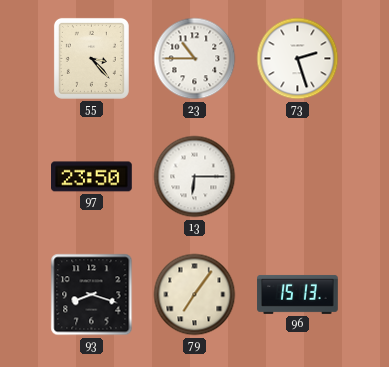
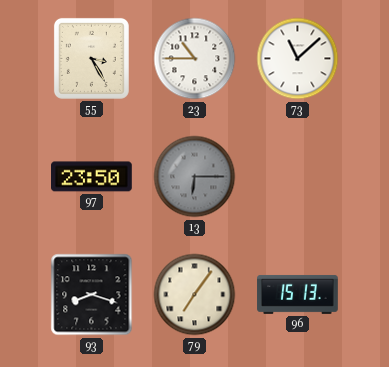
55: 3:23 -> 3:25
73: 2:27 -> 11:08
13 dial: white -> grey
